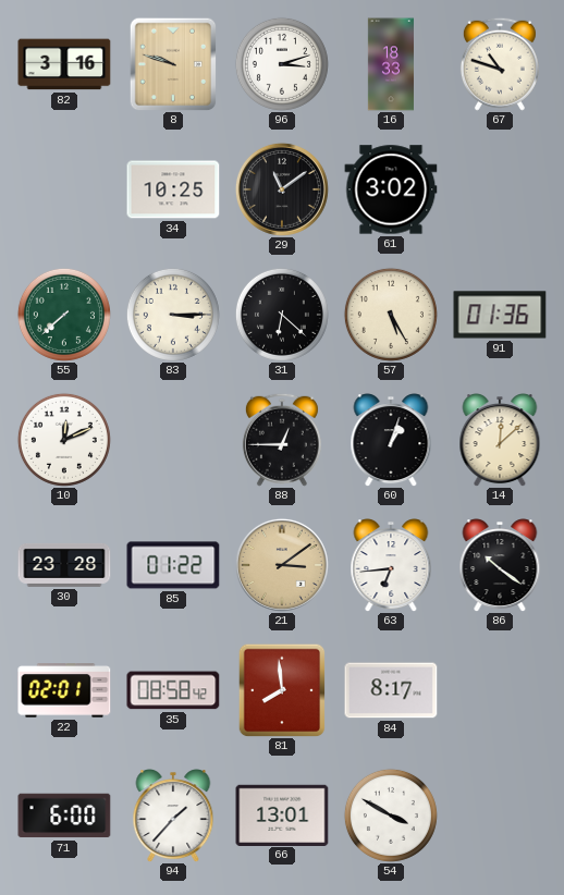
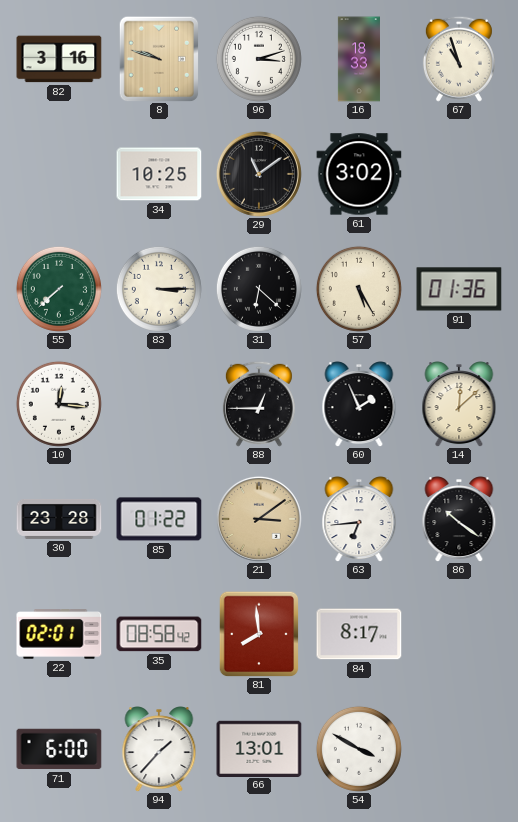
67: 10:48 -> 10:57
10: 12:11 -> 12:16
60: 1:03 -> 1:56
